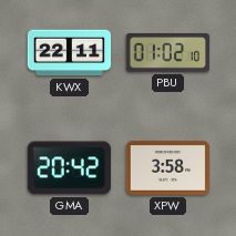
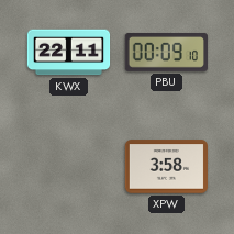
PBU: 01:02 -> 00:09
GMA: 20:42 -> none
